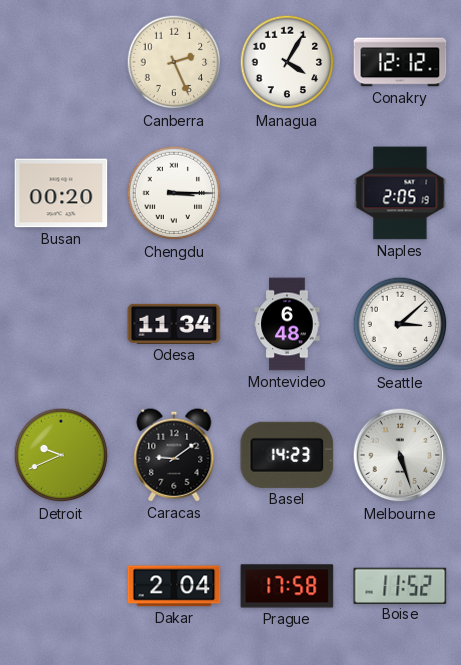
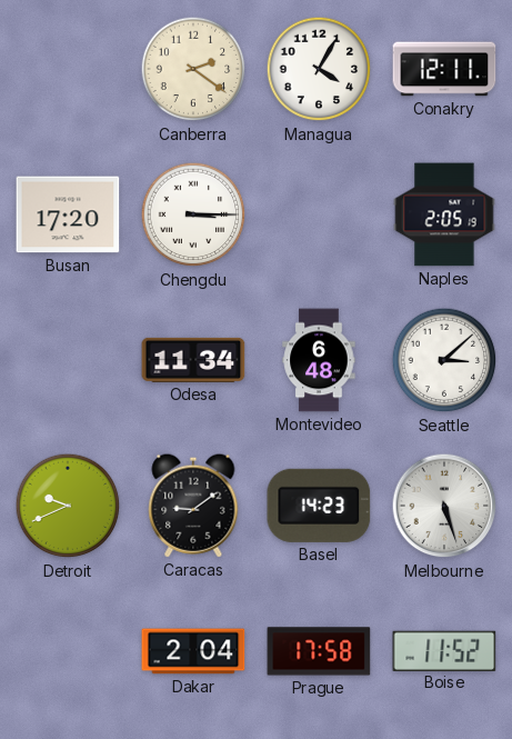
Canberra: 2:26 -> 2:21
Conakry: 12:12 -> 12:11
Busan: 00:20 -> 17:20
